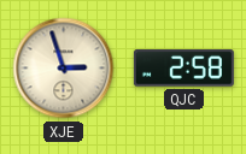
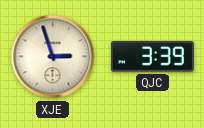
QJC: 2:58 -> 3:39
